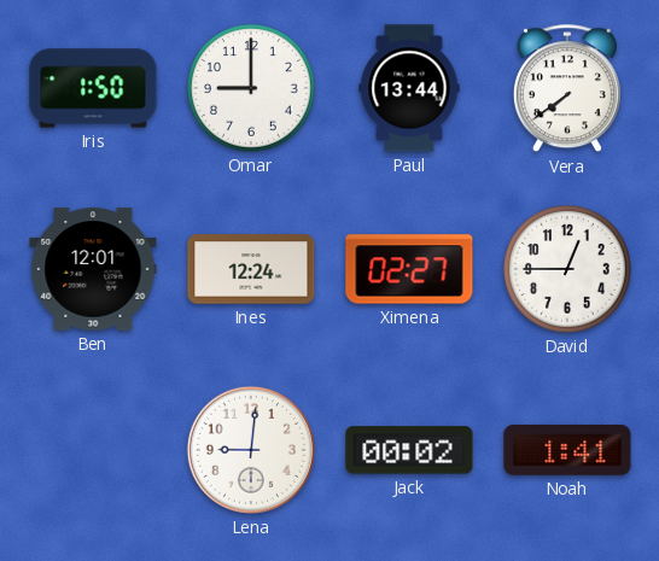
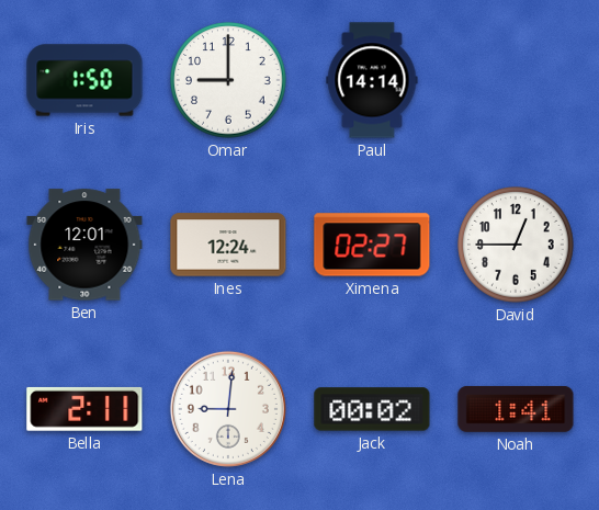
Paul: 13:44 -> 14:14
Vera: 7:39 -> none
Bella: none -> 2:11
